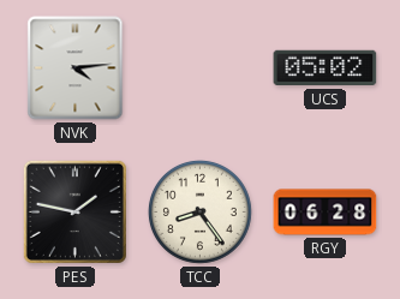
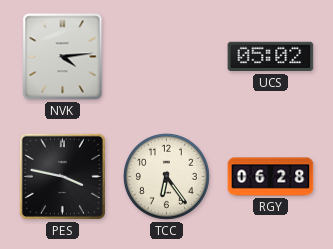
PES: 1:47 -> 3:47
TCC: 8:24 -> 6:24
